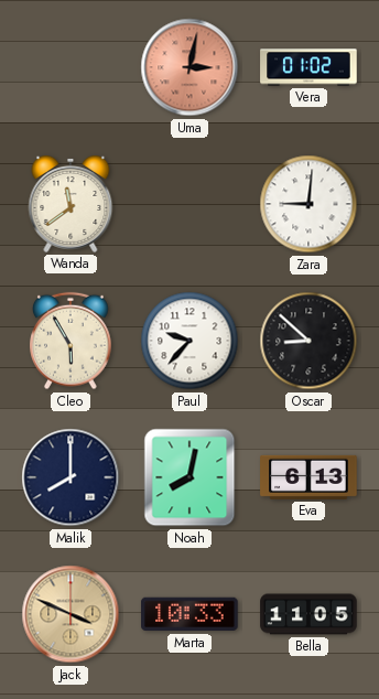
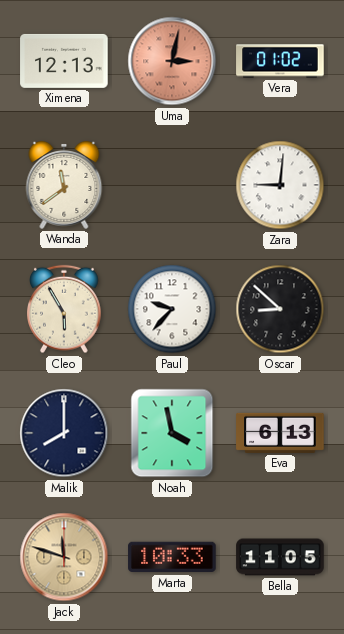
Ximena: none -> 12:13
Noah: 8:02 -> 3:58
Jack: 3:49 -> 11:48
